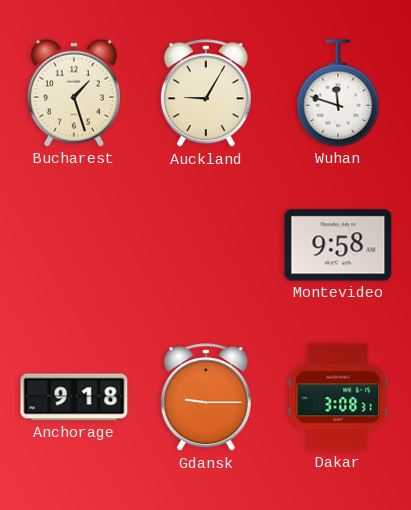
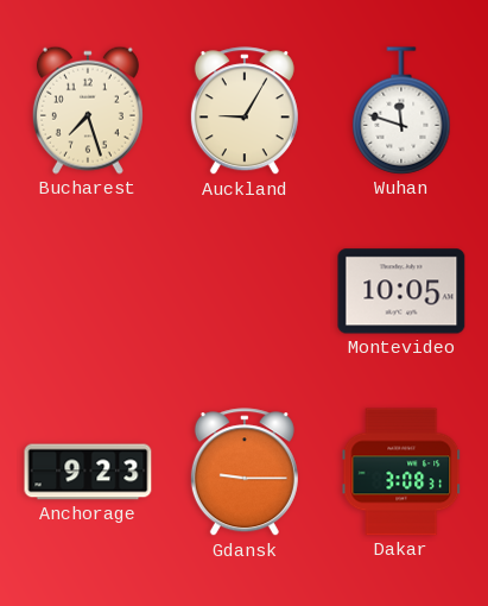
Bucharest: 1:27 -> 7:27
Montevideo: 9:58 -> 10:05
Anchorage: 9:18 -> 9:23
